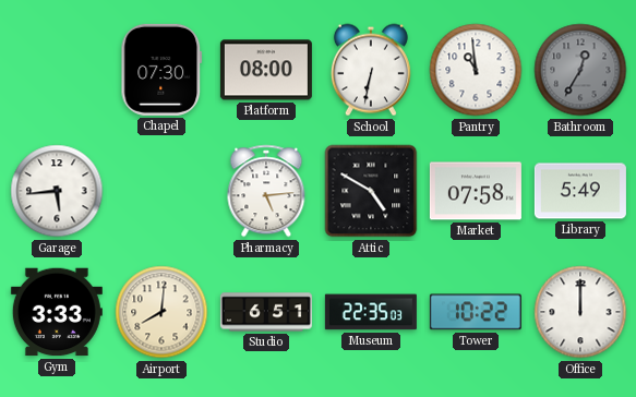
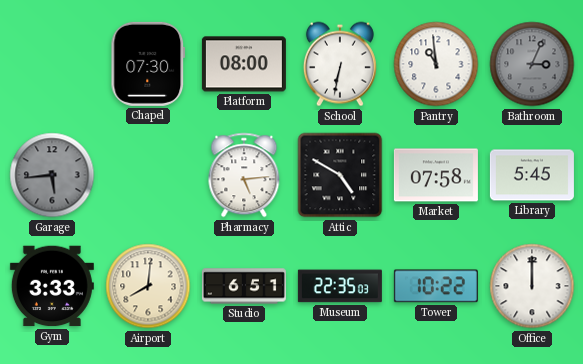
Bathroom: 12:35 -> 3:04
Garage dial: white -> grey
Library: 5:49 -> 5:45
